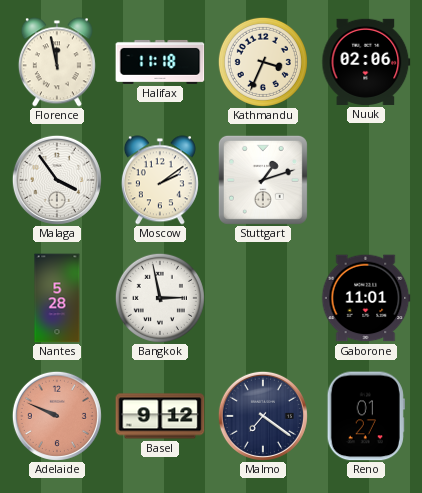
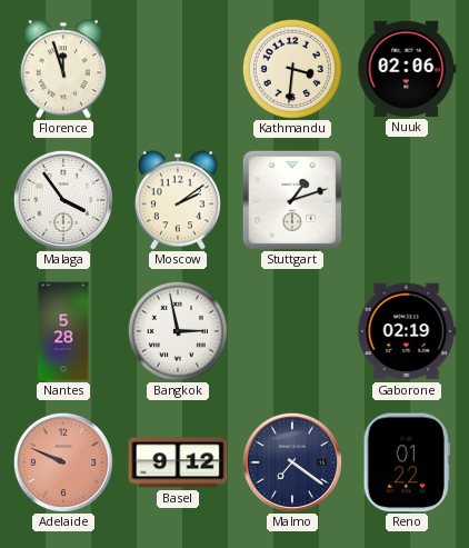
Florence: 11:58 -> 11:57
Halifax: 11:18 -> none
Kathmandu: 3:34 -> 3:31
Gaborone: 11:01 -> 02:19
Reno: 01:27 -> 01:22
